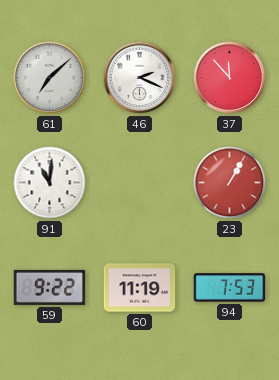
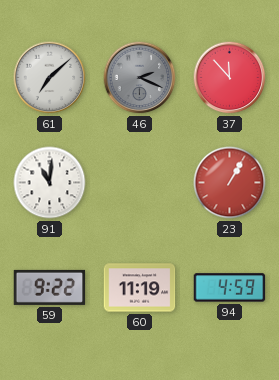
46 dial: white -> grey
94: 7:53 -> 4:59
